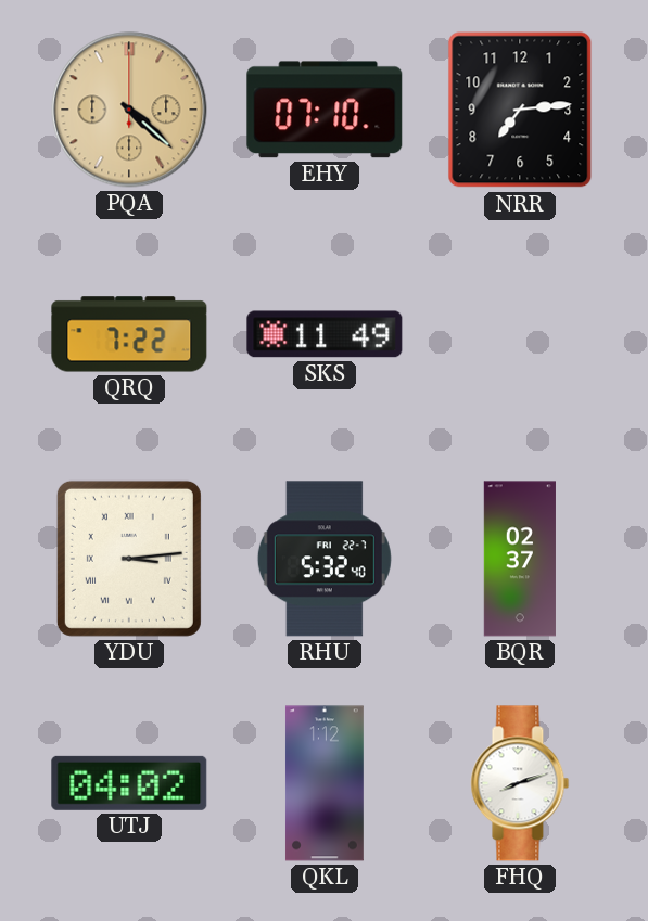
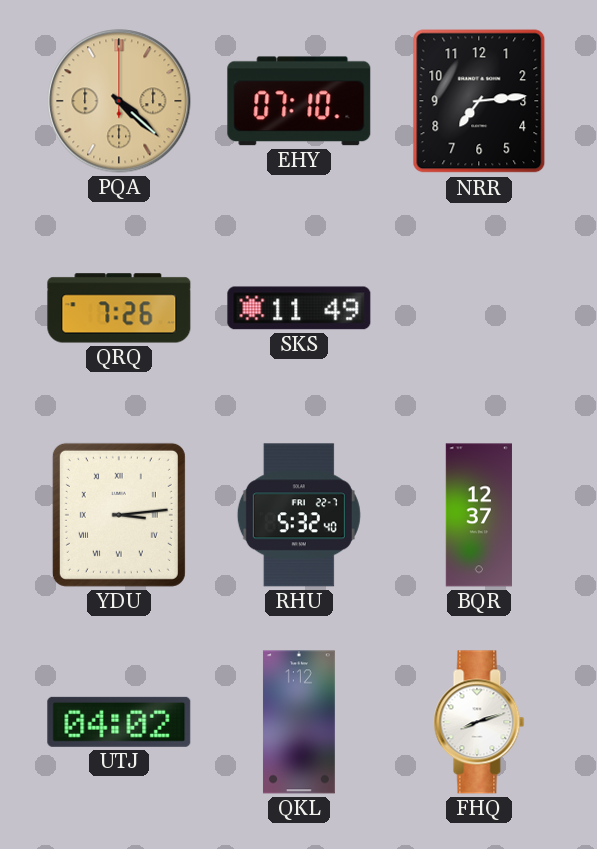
QRQ: 7:22 -> 7:26
BQR: 02:37 -> 12:37
